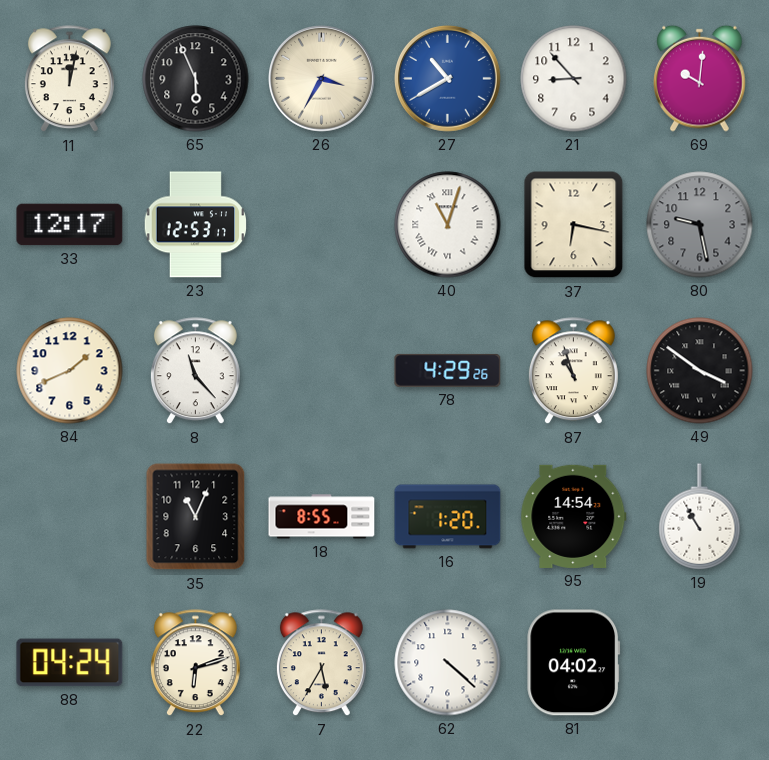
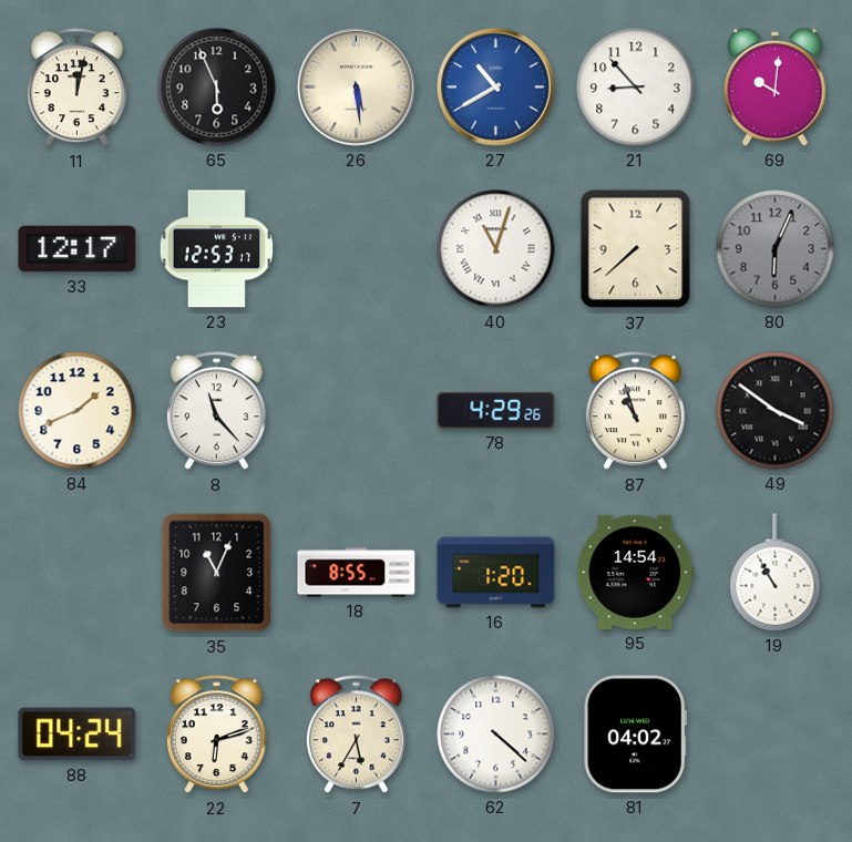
26: 3:35 -> 5:29
37: 6:17 -> 7:38
80: 9:28 -> 6:04
